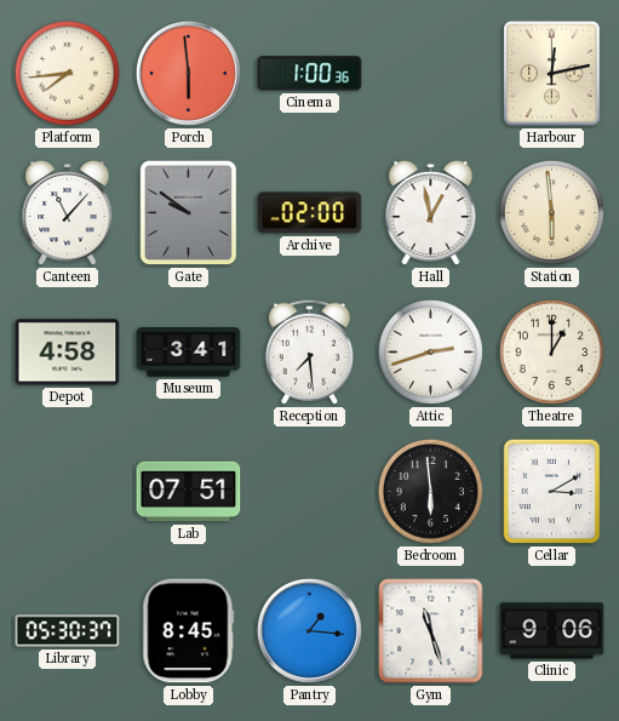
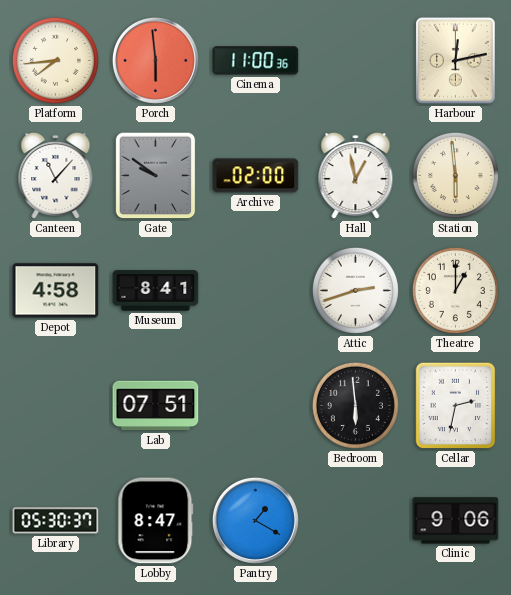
Cinema: 1:00 -> 11:00
Museum: 3:41 -> 8:41
Reception: 7:29 -> none
Cellar: 3:10 -> 2:32
Lobby: 8:45 -> 8:47
Pantry: 1:16 -> 1:20
Gym: 11:27 -> none
